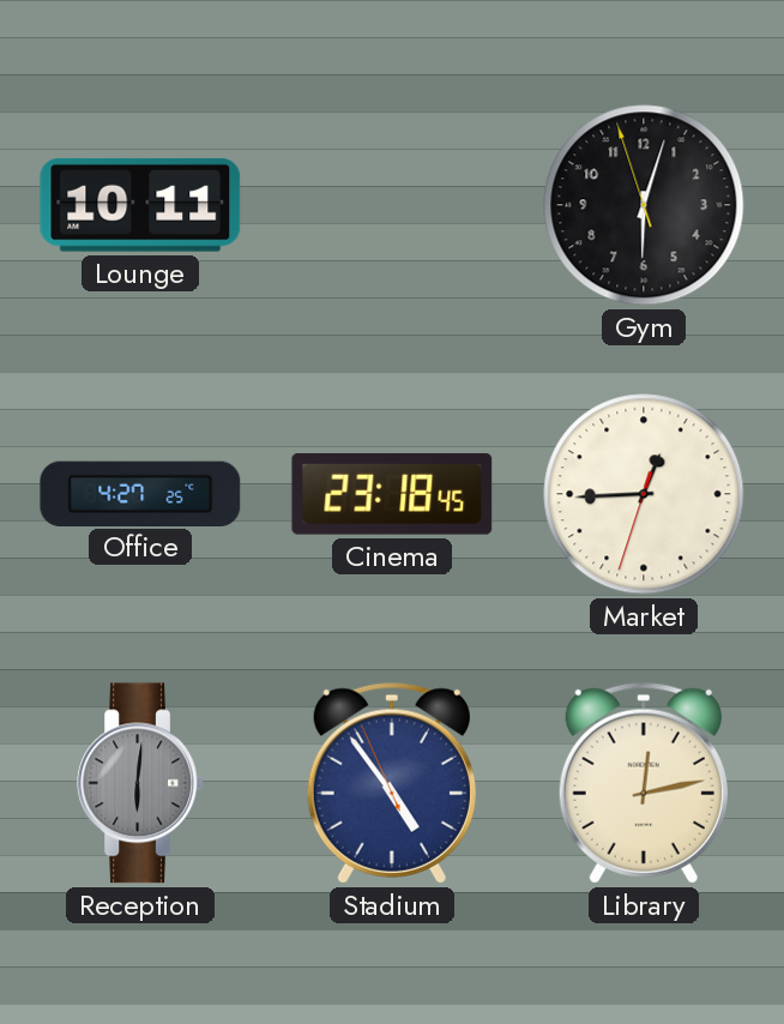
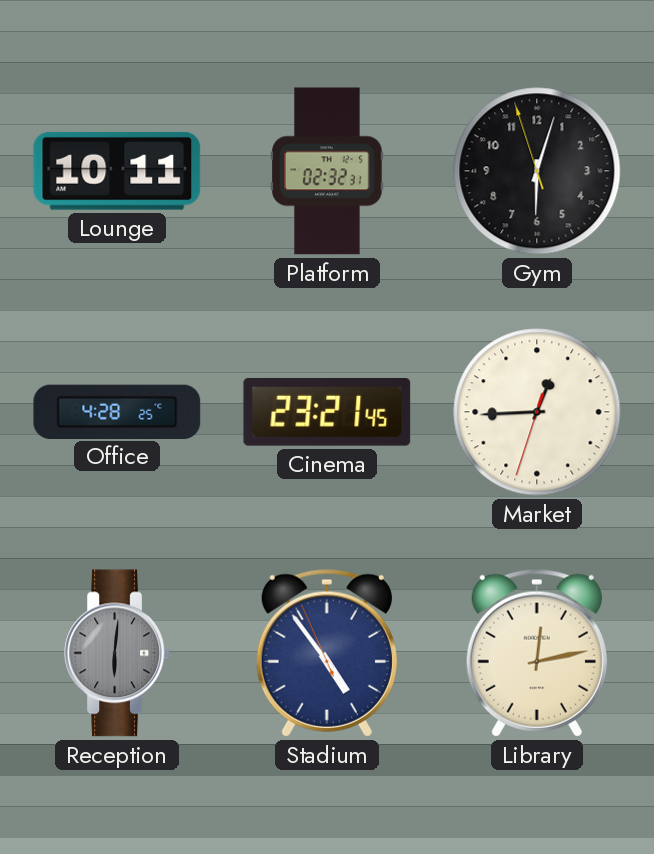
Platform: none -> 02:32
Office: 4:27 -> 4:28
Cinema: 23:18 -> 23:21
